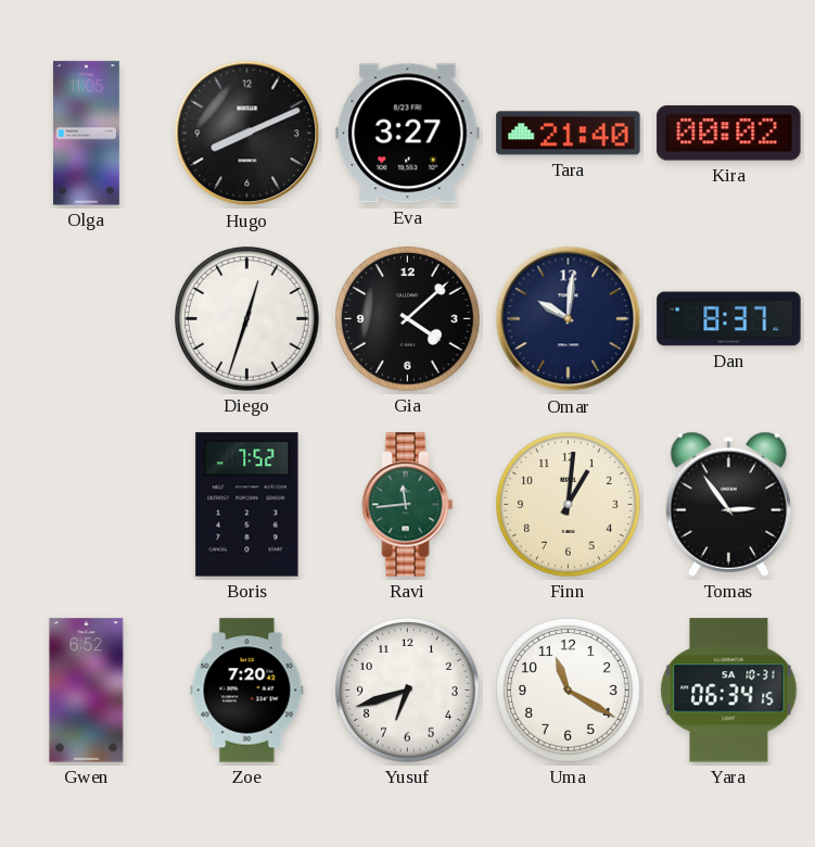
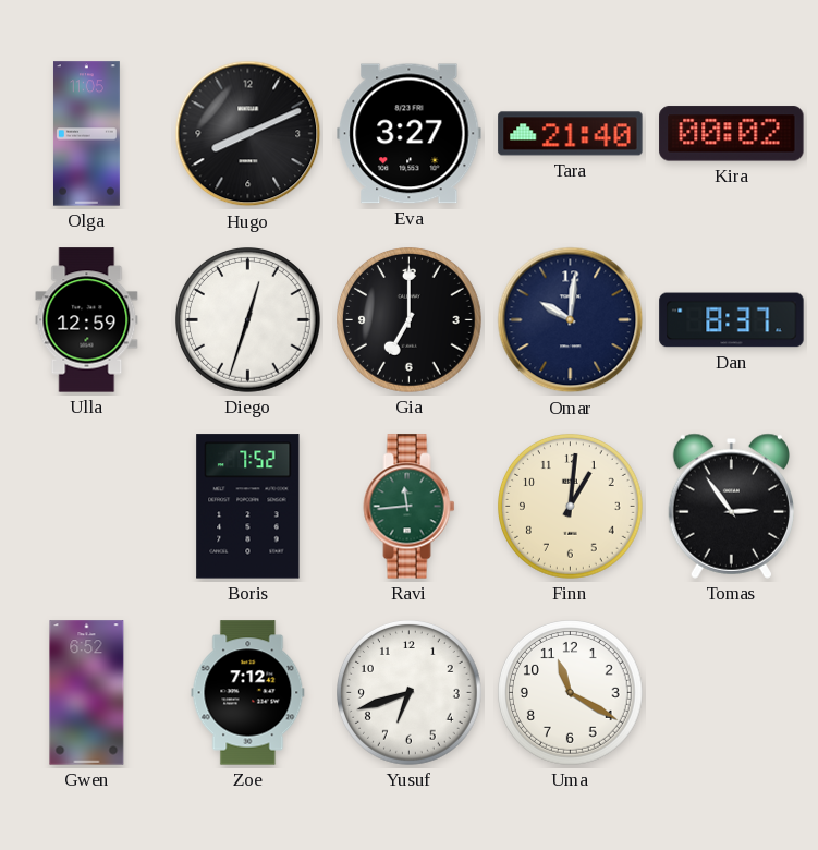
Ulla: none -> 12:59
Gia: 4:08 -> 7:00
Zoe: 7:20 -> 7:12
Yara: 06:34 -> none
